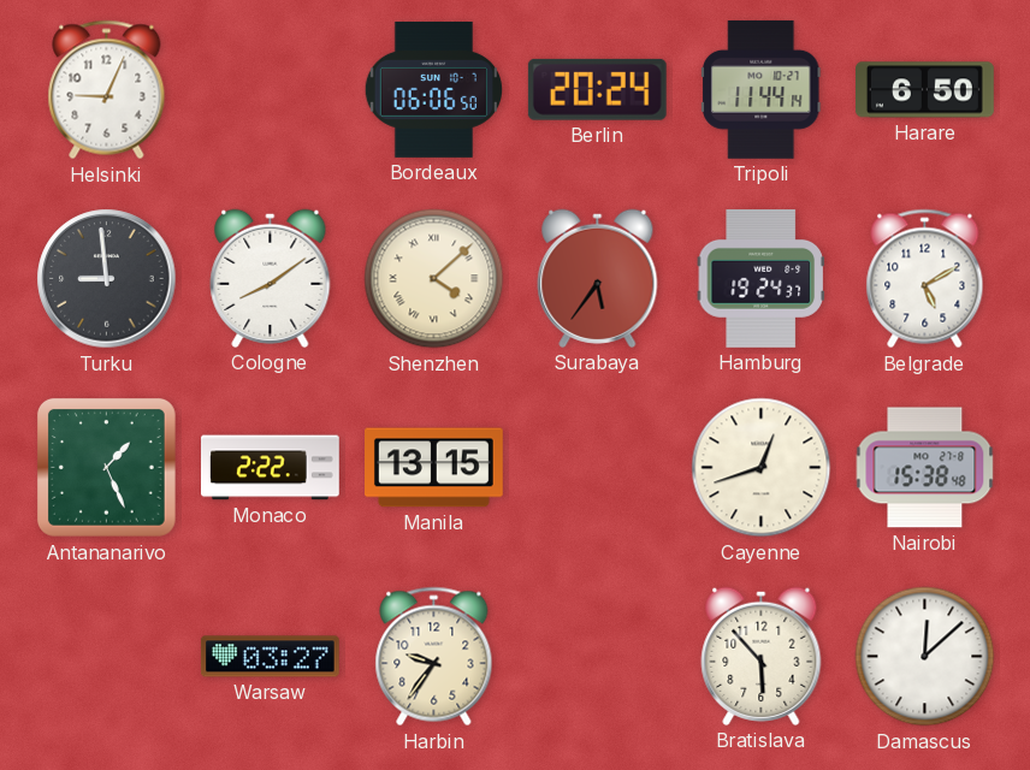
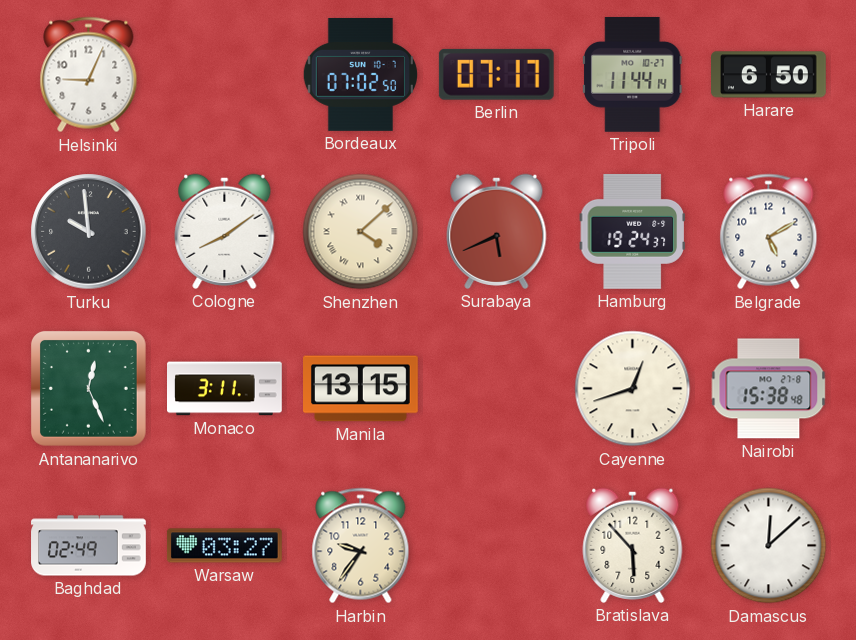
Bordeaux: 06:06 -> 07:02
Berlin: 20:24 -> 07:17
Turku: 8:59 -> 9:59
Surabaya: 5:36 -> 5:41
Antananarivo: 1:26 -> 12:26
Monaco: 2:22 -> 3:11
Baghdad: none -> 02:49
